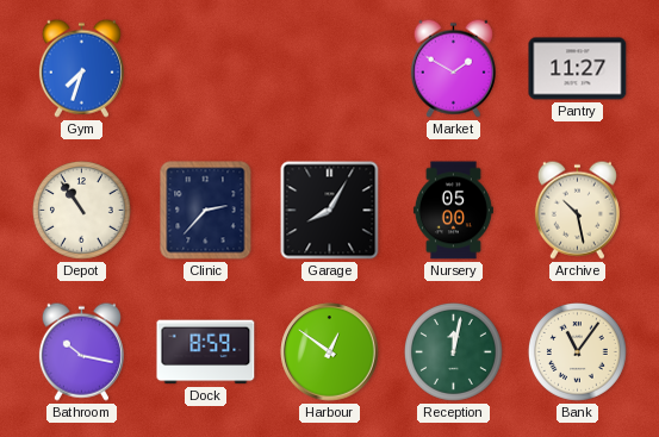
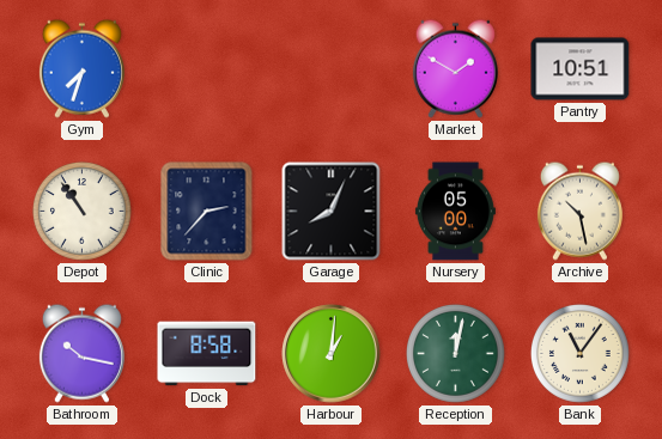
Pantry: 11:27 -> 10:51
Garage: 8:05 -> 8:04
Dock: 8:59 -> 8:58
Harbour: 12:51 -> 1:01
